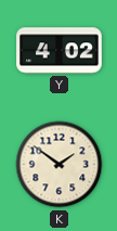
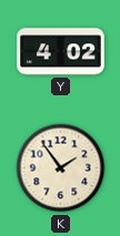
K: 1:51 -> 1:54
